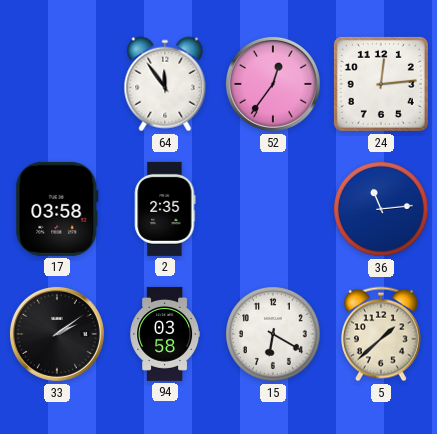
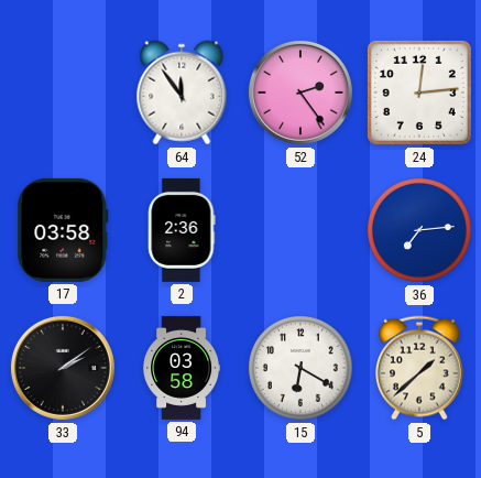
52: 12:36 -> 2:24
2: 2:35 -> 2:36
36: 11:14 -> 7:14
